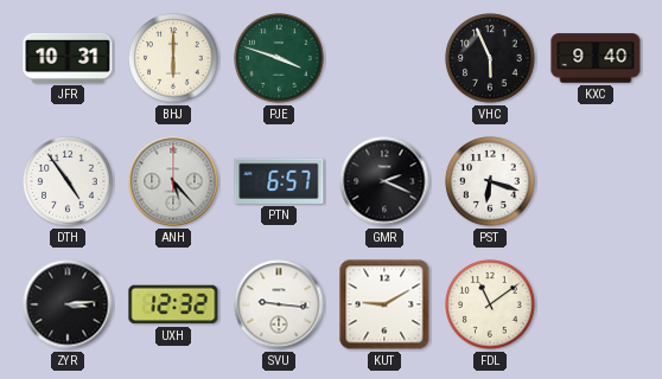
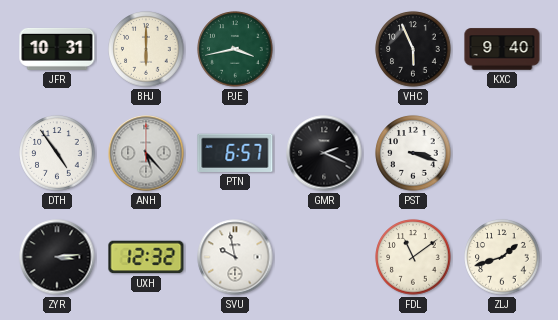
PJE: 3:48 -> 3:43
PST: 6:18 -> 3:18
SVU: 9:16 -> 9:58
KUT: 9:10 -> none
ZLJ: none -> 1:42
